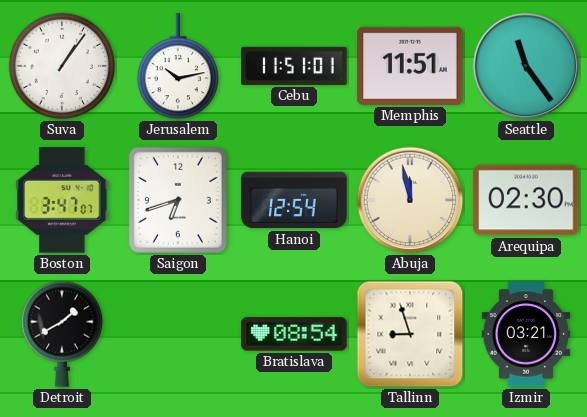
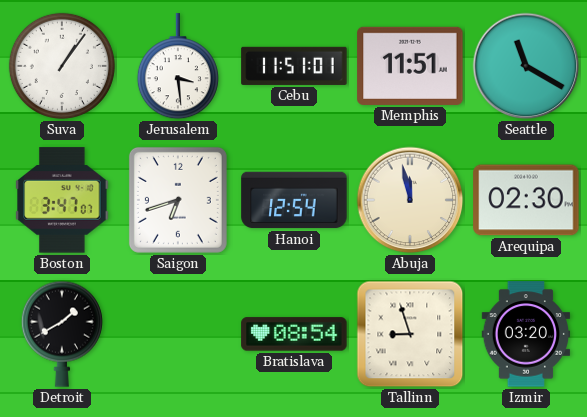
Jerusalem: 10:13 -> 3:29
Seattle: 11:24 -> 11:20
Izmir: 03:21 -> 03:20
